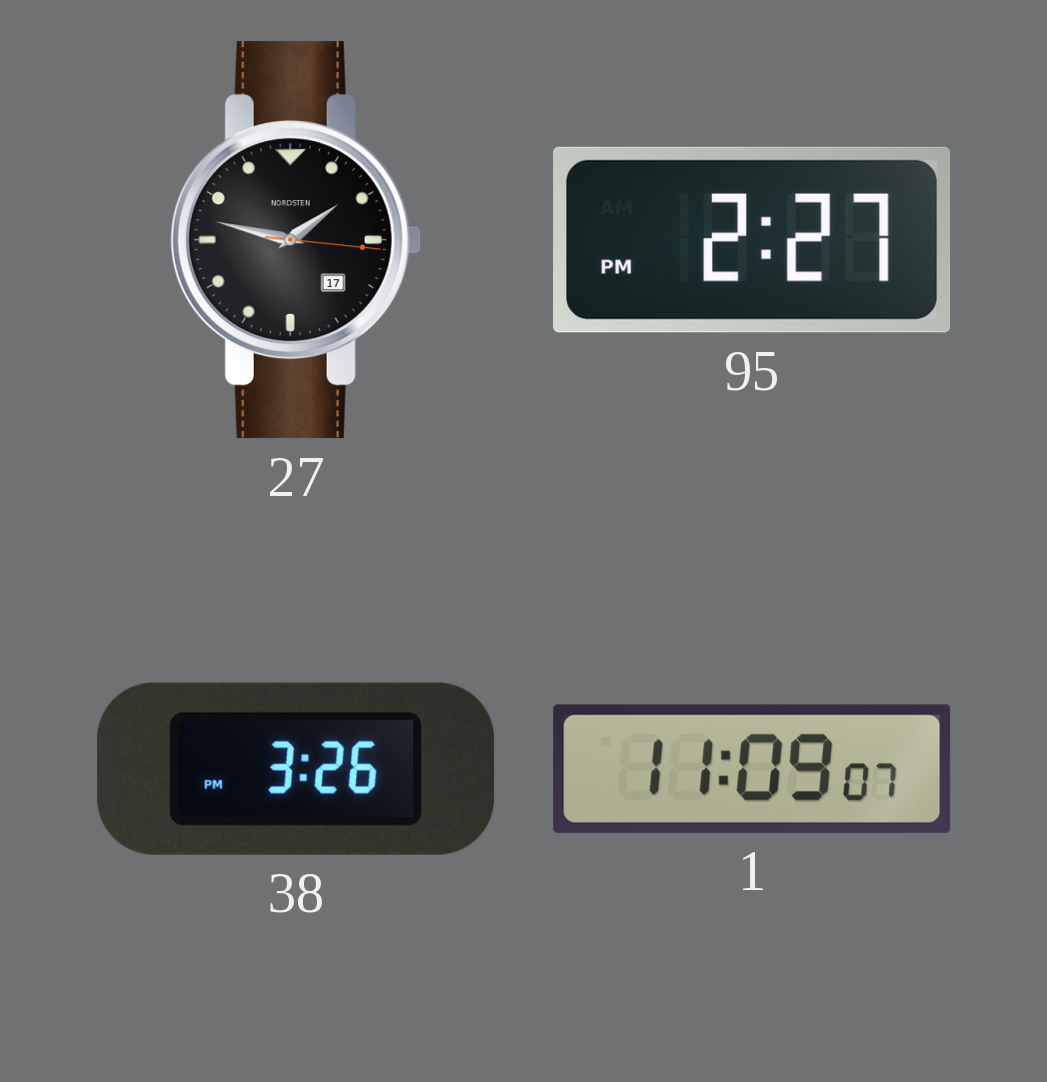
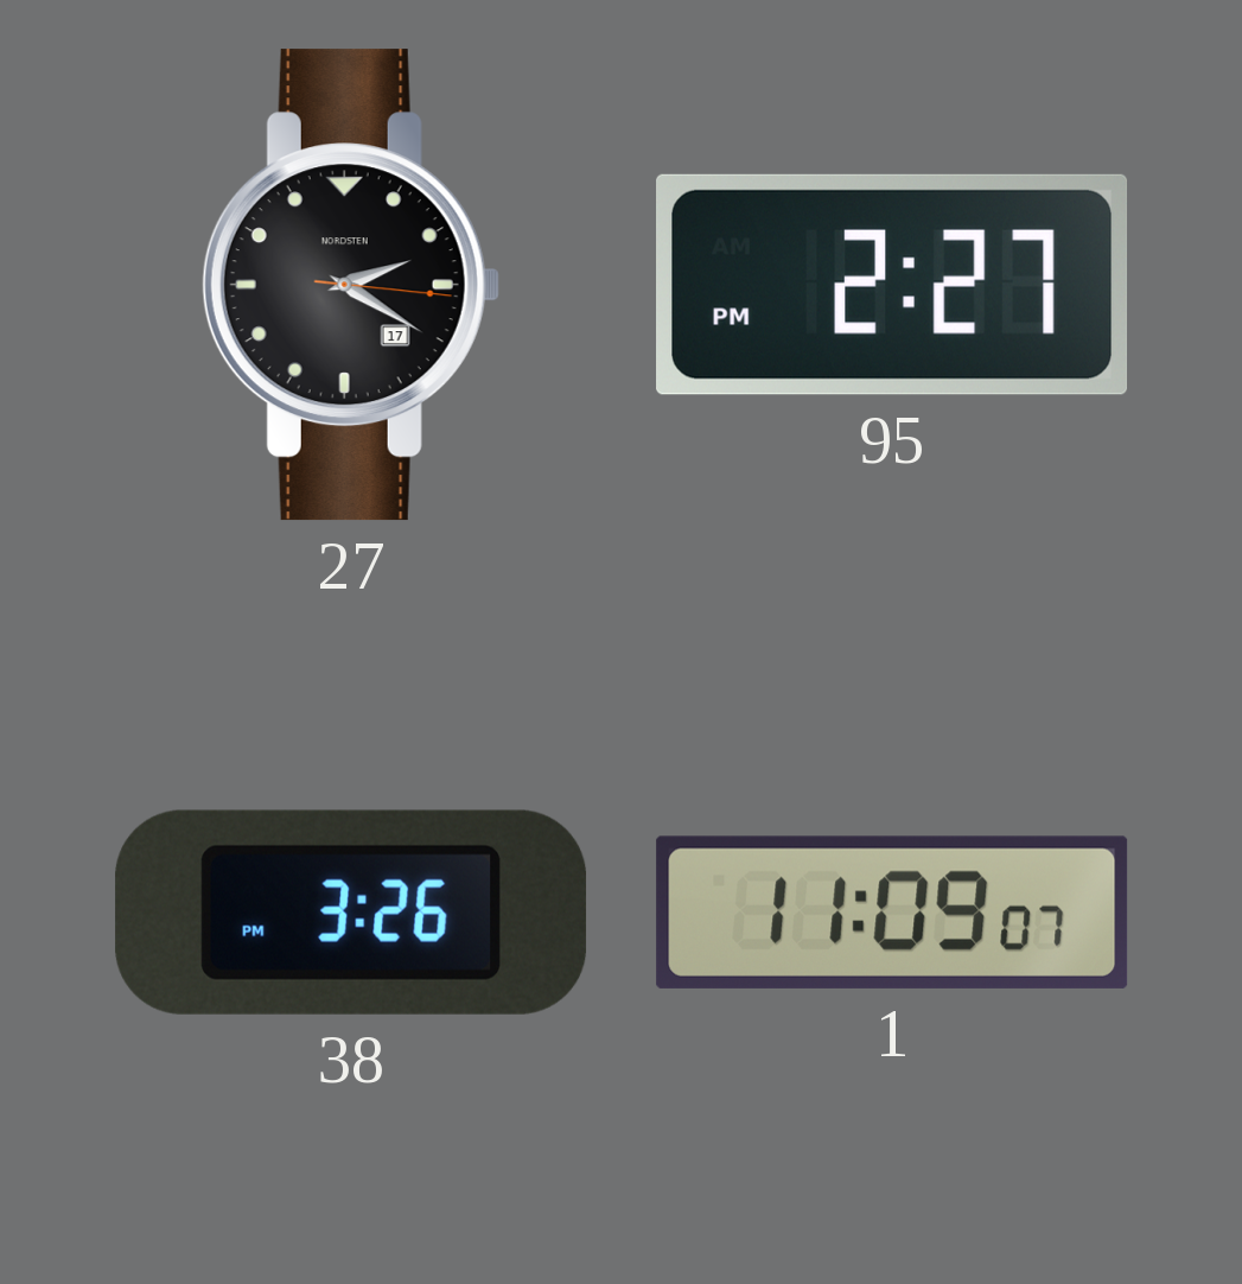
27: 1:47 -> 2:20
